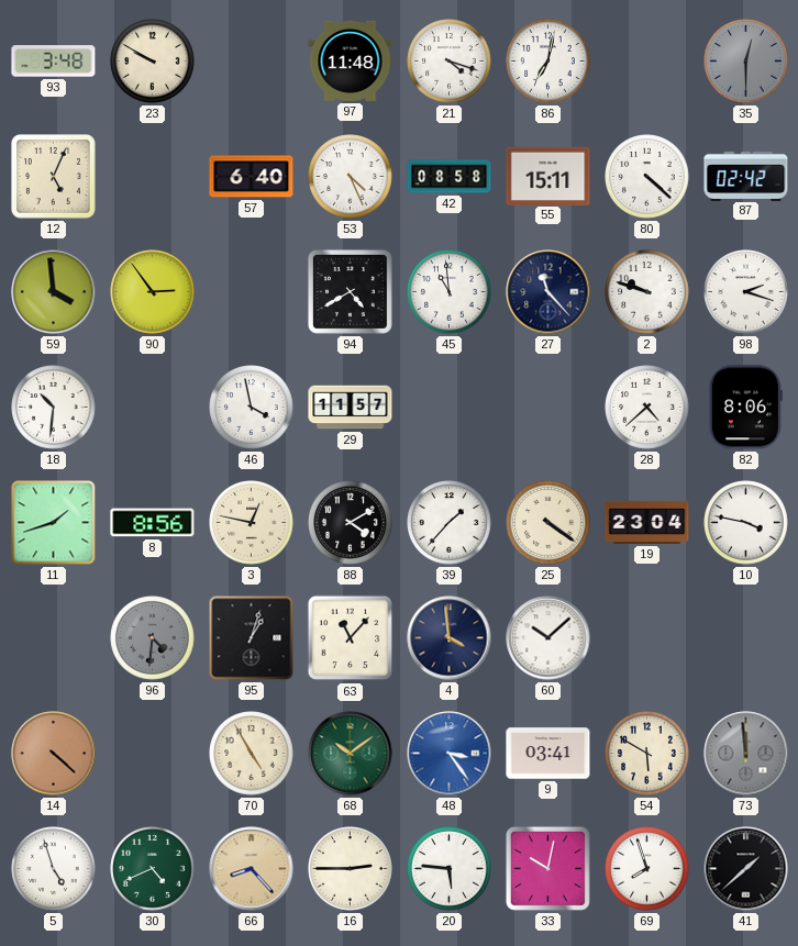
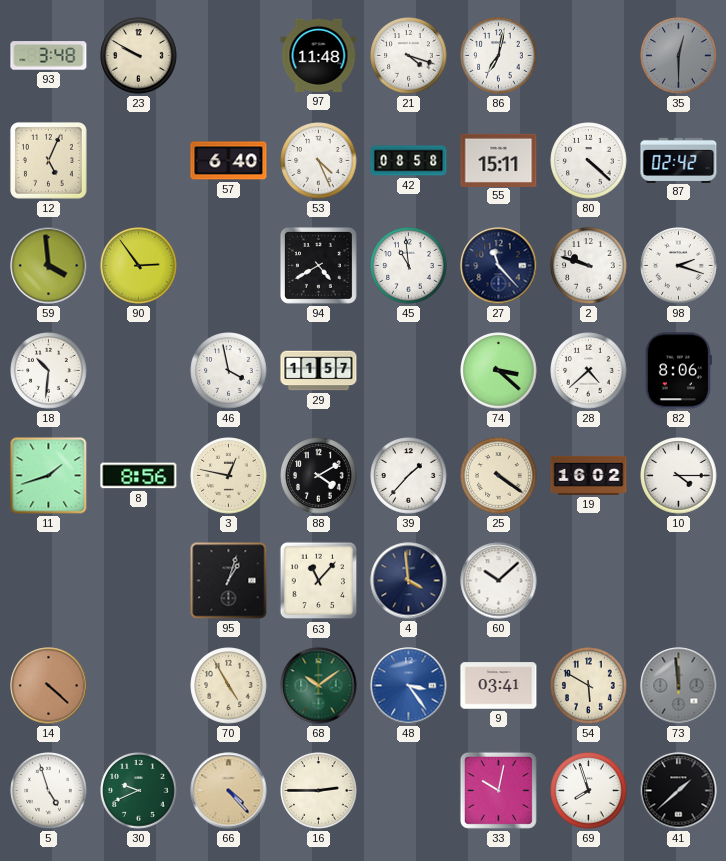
74: none -> 3:22
19: 23:04 -> 16:02
10: 3:47 -> 4:15
96: 4:31 -> none
30: 4:41 -> 9:41
66: 8:23 -> 4:23
20: 5:46 -> none
